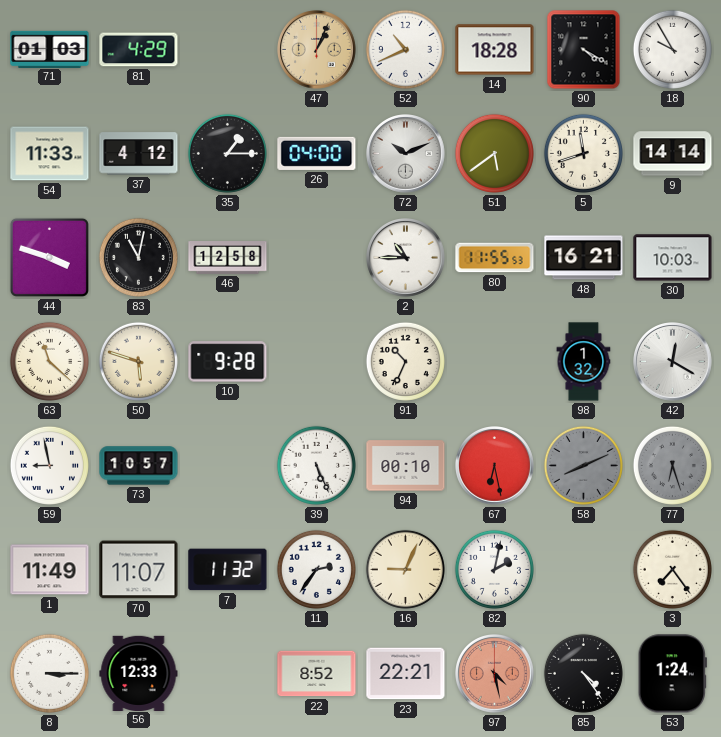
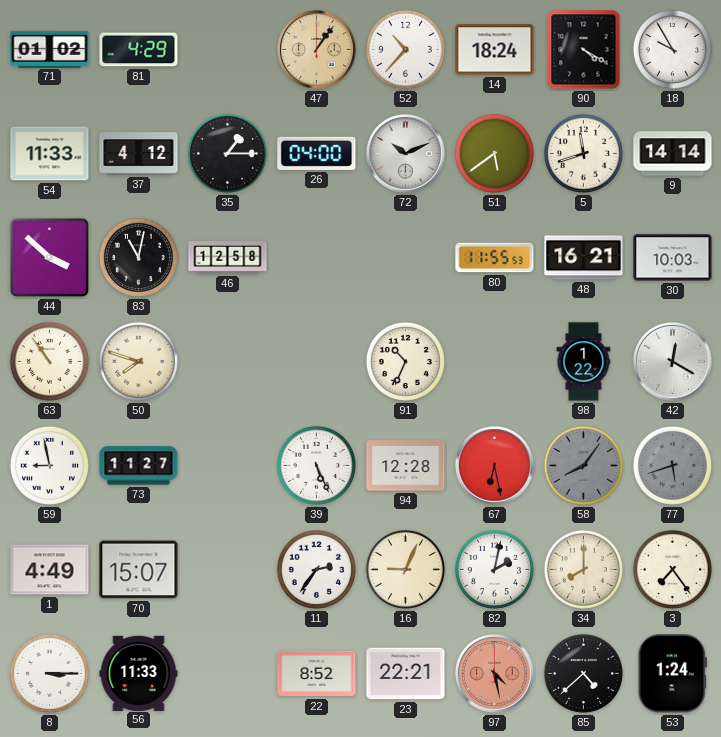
71: 01:03 -> 01:02
47: 1:04 -> 1:06
52: 10:41 -> 10:37
14: 18:28 -> 18:24
44: 3:48 -> 3:52
2: 10:45 -> none
63: 11:22 -> 10:54
50: 5:48 -> 7:48
10: 9:28 -> none
98: 1:32 -> 1:22
73: 10:57 -> 11:27
94: 00:10 -> 12:28
58: 8:11 -> 8:06
77: 6:27 -> 5:42
1: 11:49 -> 4:49
70: 11:07 -> 15:07
7: 11:32 -> none
34: none -> 8:00
56: 12:33 -> 11:33
85: 4:24 -> 4:38
